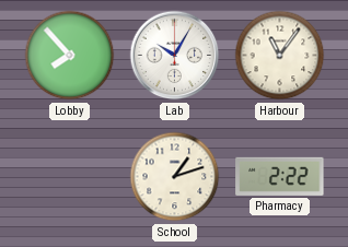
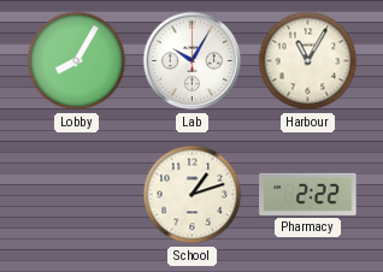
Lobby: 7:53 -> 8:05
Harbour: 11:06 -> 11:05
